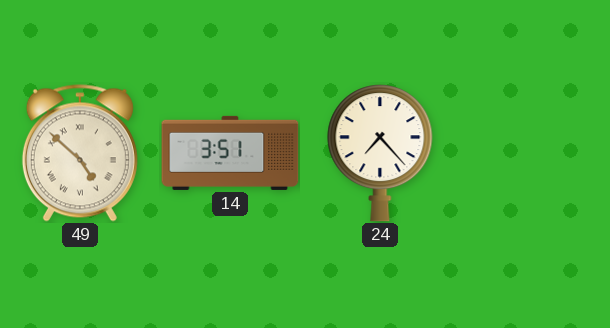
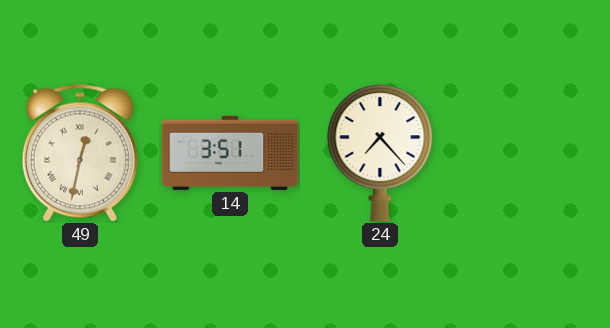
49: 4:52 -> 12:32
